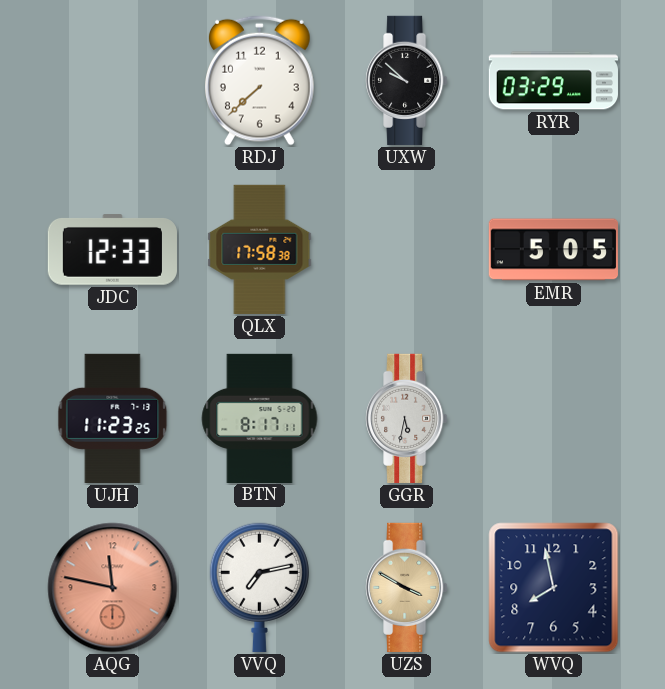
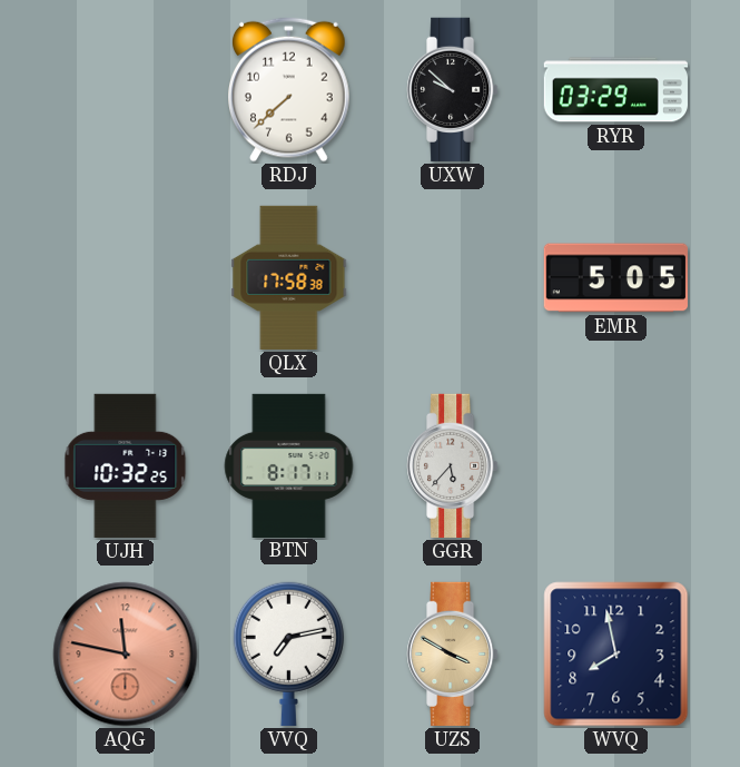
JDC: 12:33 -> none
UJH: 11:23 -> 10:32
GGR: 5:32 -> 5:37
